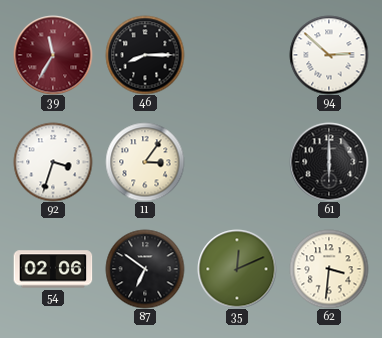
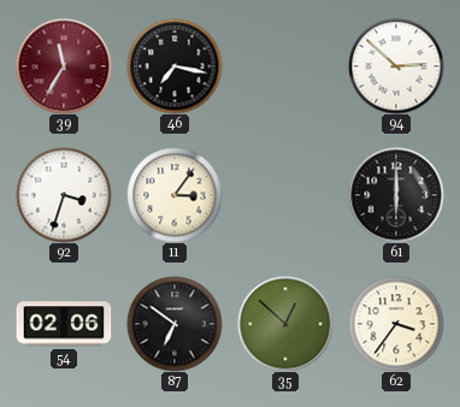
46: 8:15 -> 7:17
35: 12:11 -> 12:52
62: 3:31 -> 3:36
